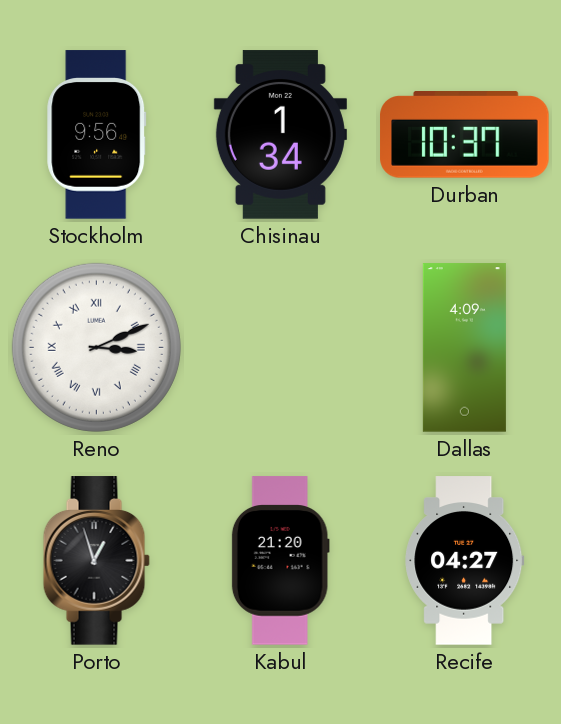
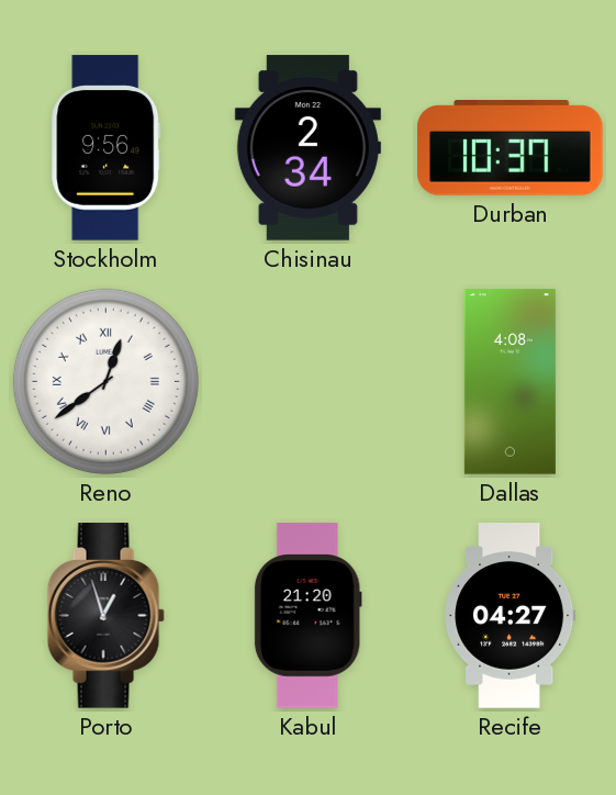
Chisinau: 1:34 -> 2:34
Reno: 3:11 -> 12:39
Dallas: 4:09 -> 4:08
